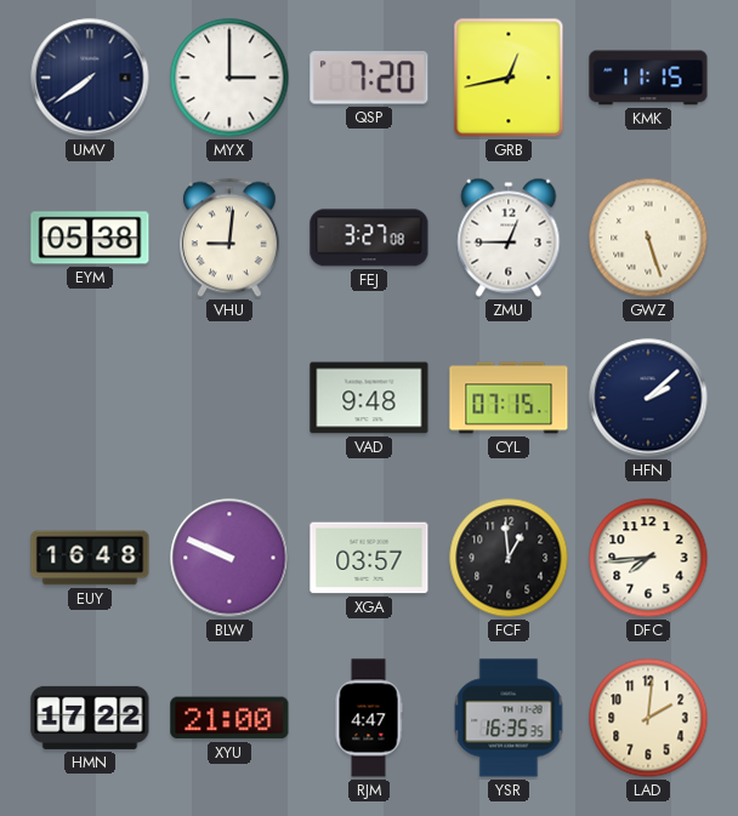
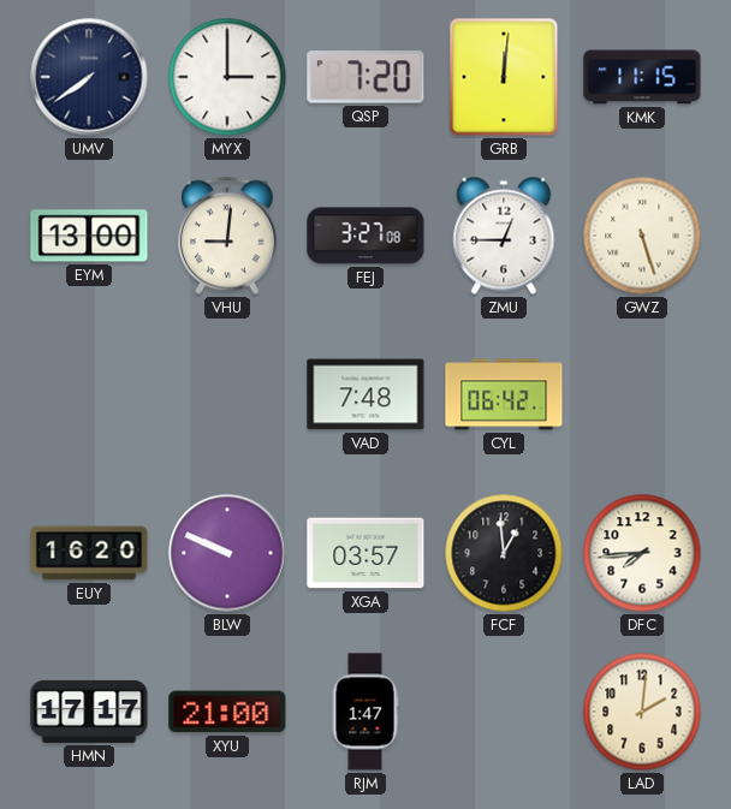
GRB: 12:43 -> 12:01
EYM: 05:38 -> 13:00
VAD: 9:48 -> 7:48
CYL: 07:15 -> 06:42
HFN: 2:08 -> none
EUY: 16:48 -> 16:20
HMN: 17:22 -> 17:17
RJM: 4:47 -> 1:47
YSR: 16:35 -> none
